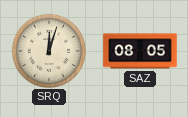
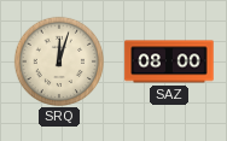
SAZ: 08:05 -> 08:00
